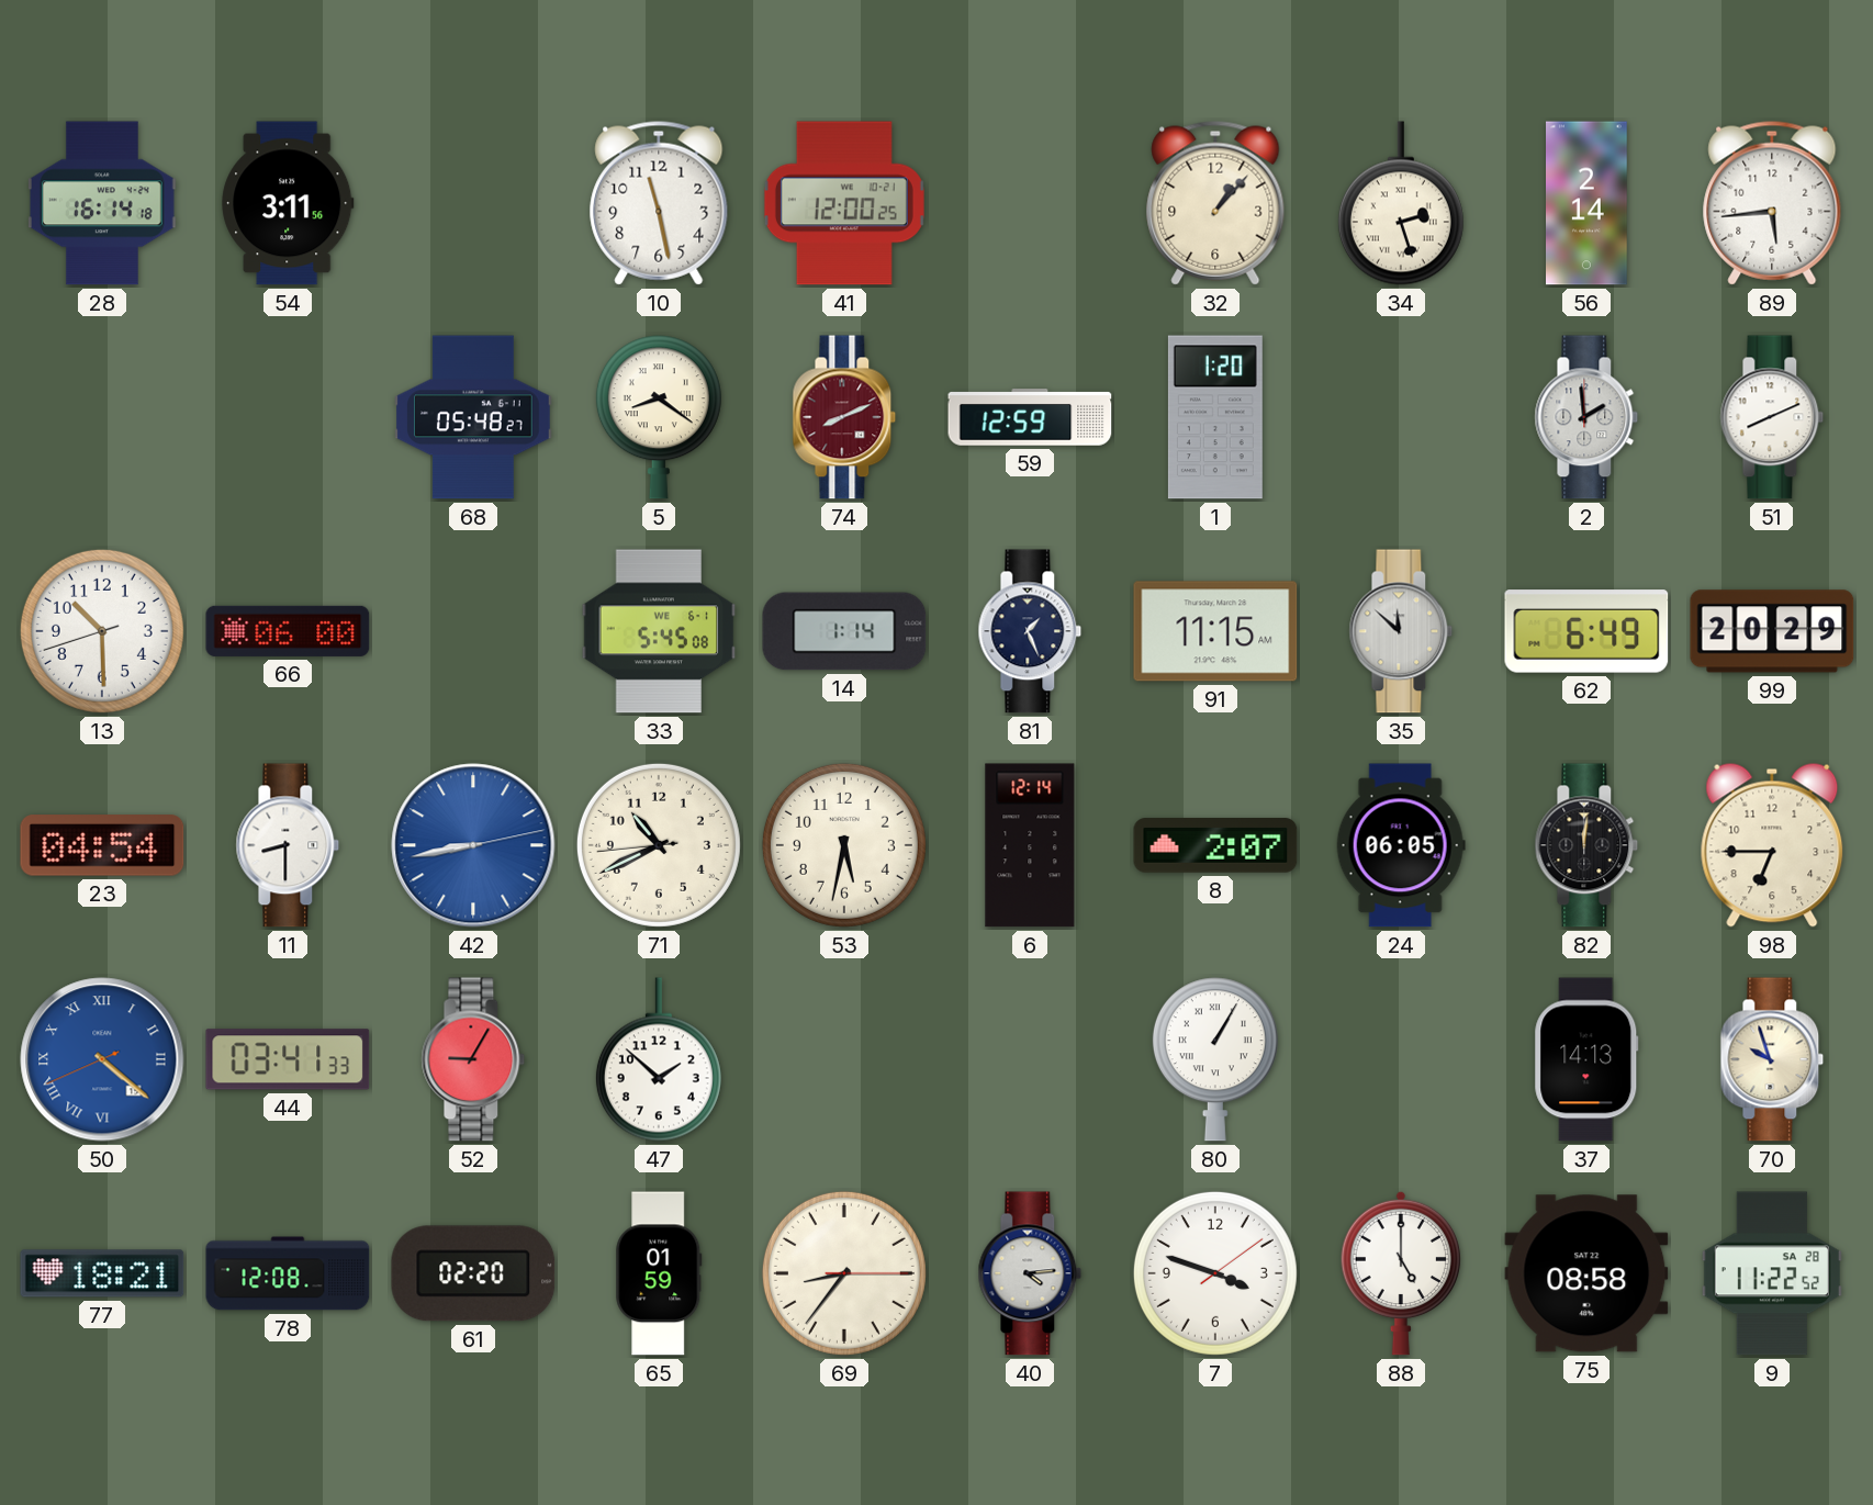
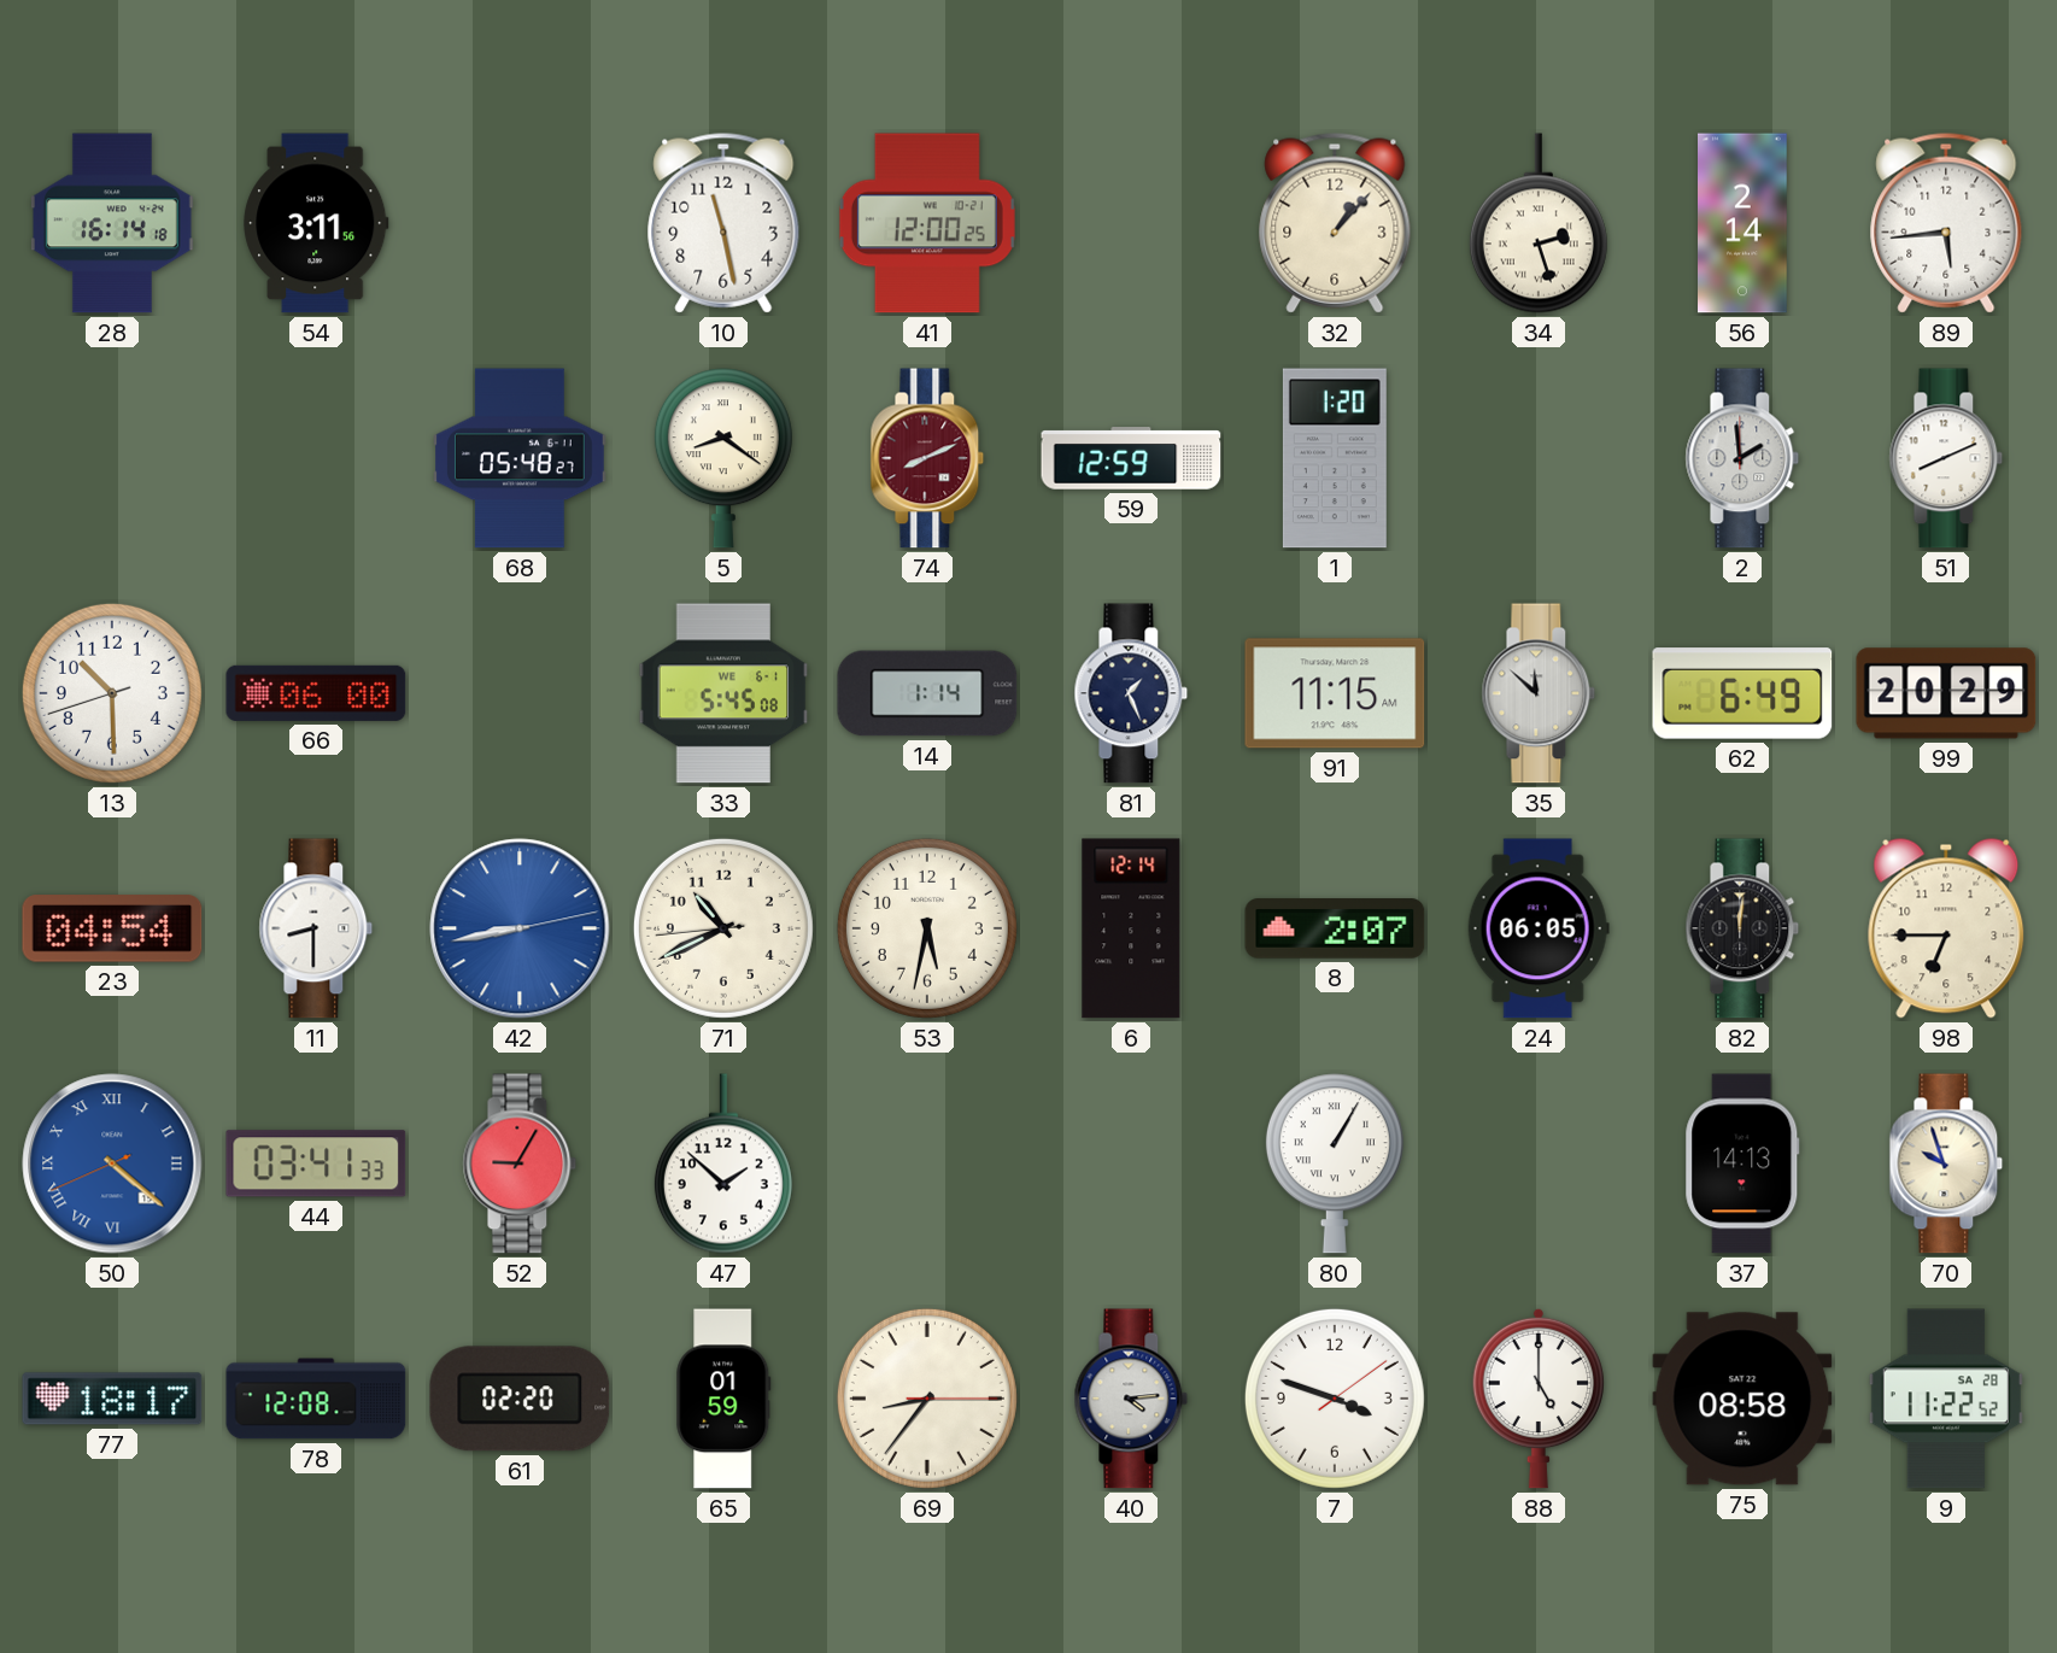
77: 18:21 -> 18:17
